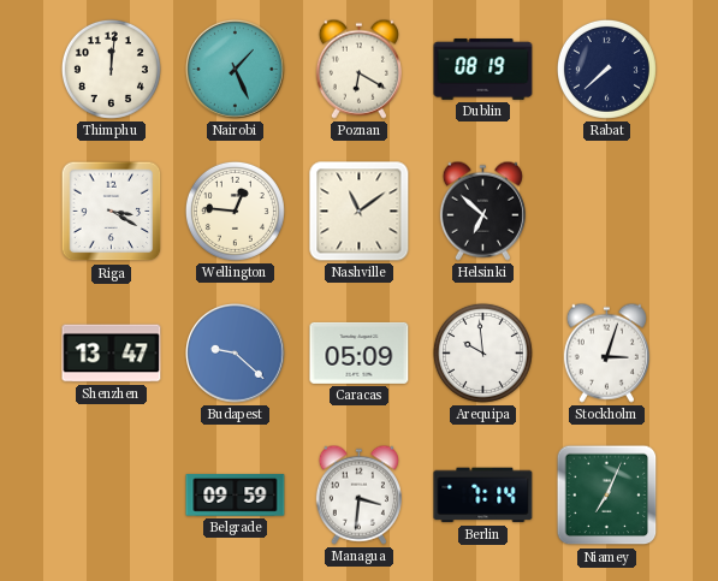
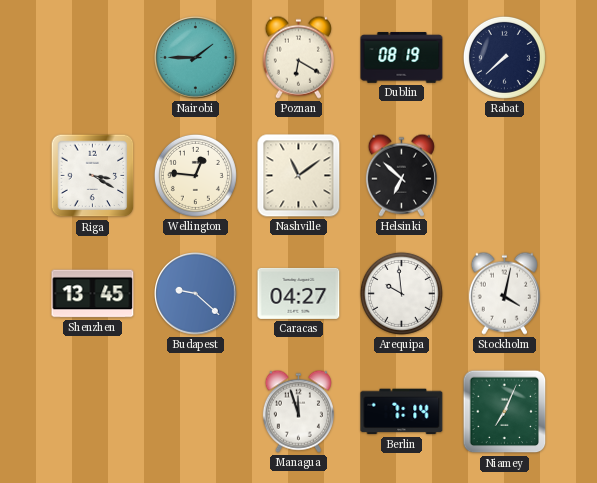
Thimphu: 12:01 -> none
Nairobi: 1:26 -> 1:45
Shenzhen: 13:47 -> 13:45
Caracas: 05:09 -> 04:27
Stockholm: 3:03 -> 4:02
Belgrade: 09:59 -> none
Managua: 3:31 -> 11:57
